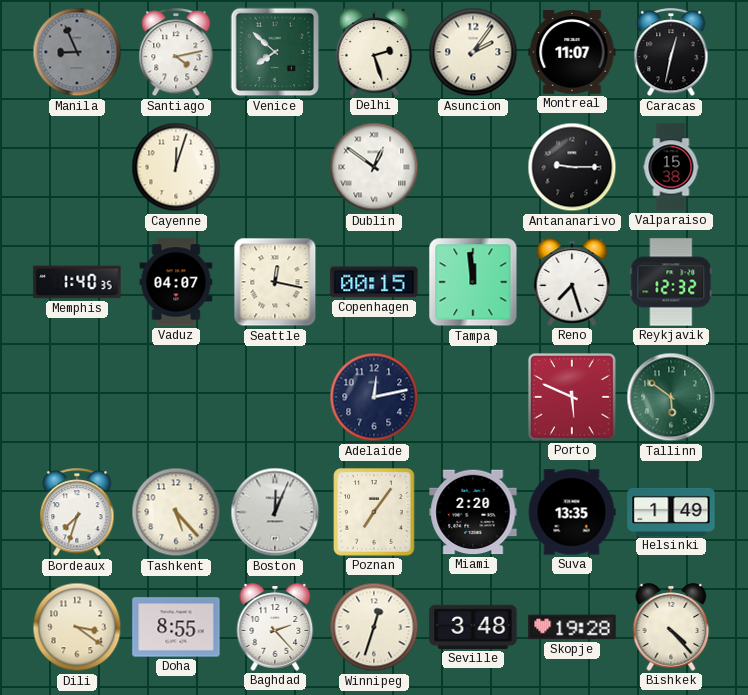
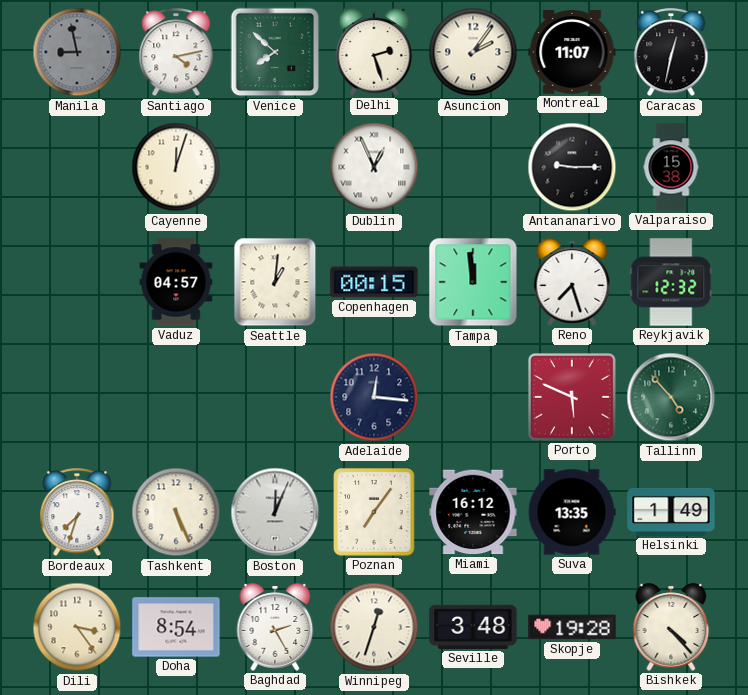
Manila: 8:56 -> 8:58
Dublin: 12:51 -> 12:56
Memphis: 1:40 -> none
Vaduz: 04:07 -> 04:57
Seattle: 12:17 -> 1:01
Adelaide: 12:13 -> 12:16
Tallinn: 5:51 -> 4:53
Tashkent: 5:23 -> 5:26
Miami: 2:20 -> 16:12
Dili: 3:21 -> 3:24
Doha: 8:55 -> 8:54
Baghdad: 2:23 -> 2:25
